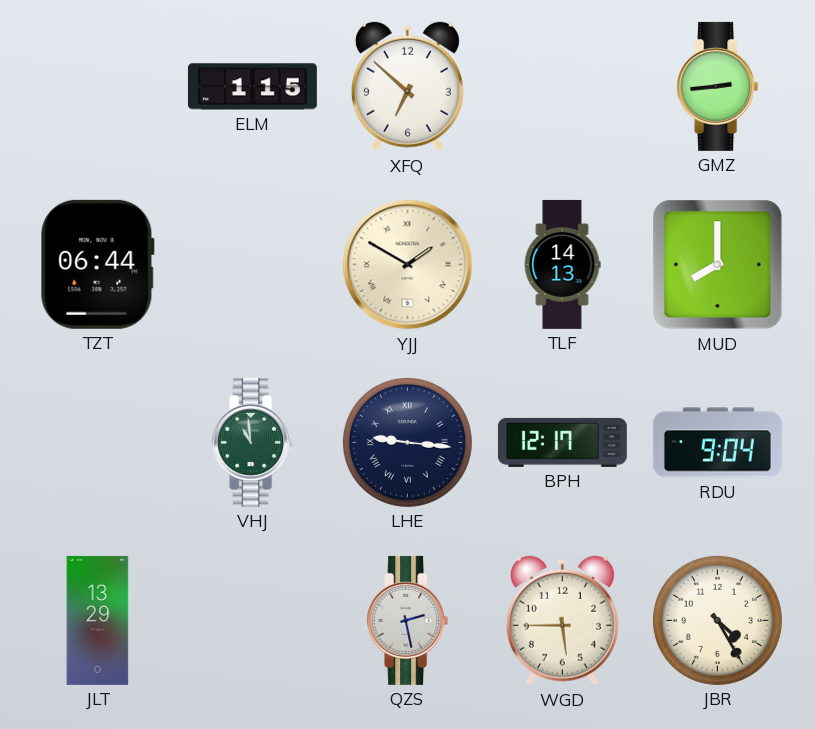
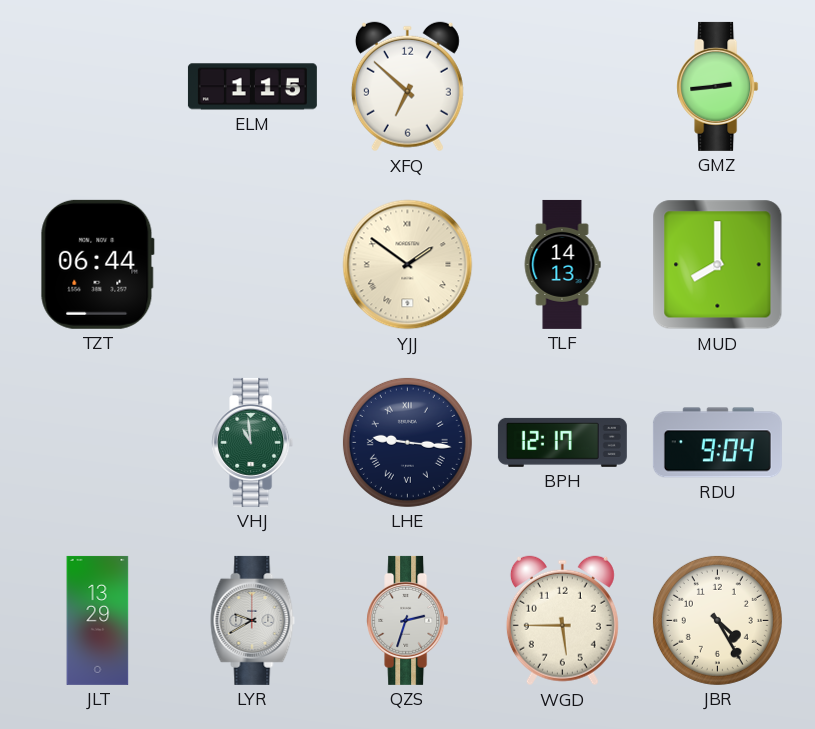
YJJ: 1:50 -> 1:51
LYR: none -> 9:40
QZS: 2:28 -> 2:33
